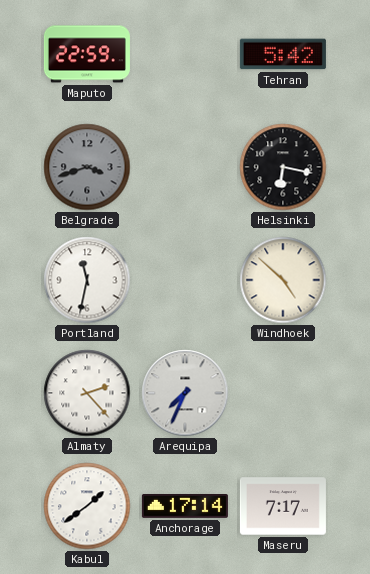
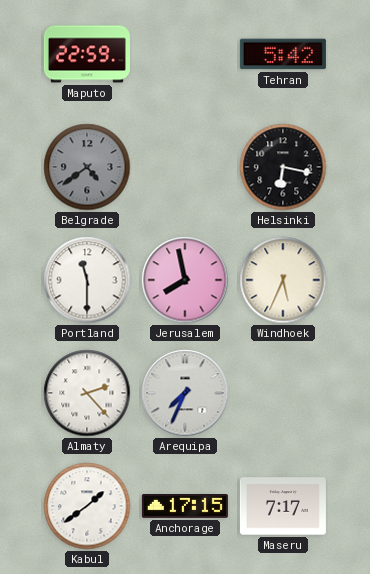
Belgrade: 3:42 -> 4:39
Portland: 11:32 -> 11:30
Jerusalem: none -> 7:58
Windhoek: 4:52 -> 5:34
Anchorage: 17:14 -> 17:15
